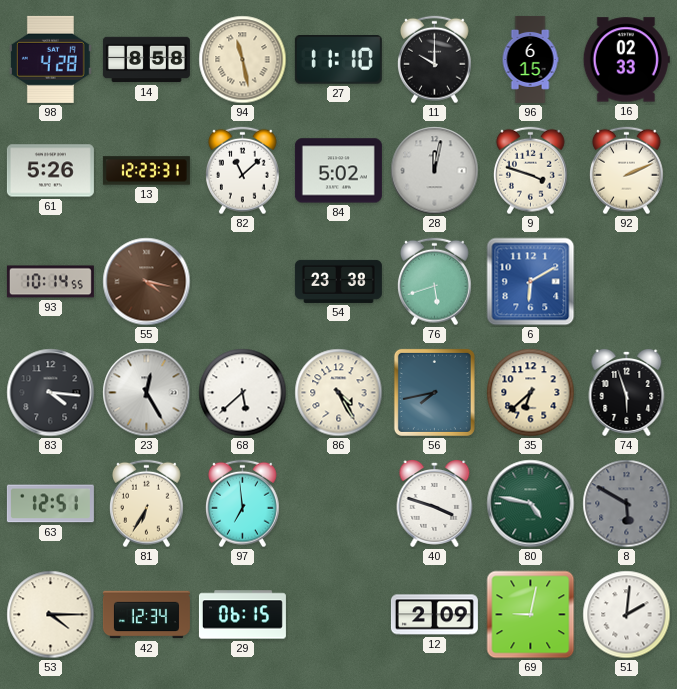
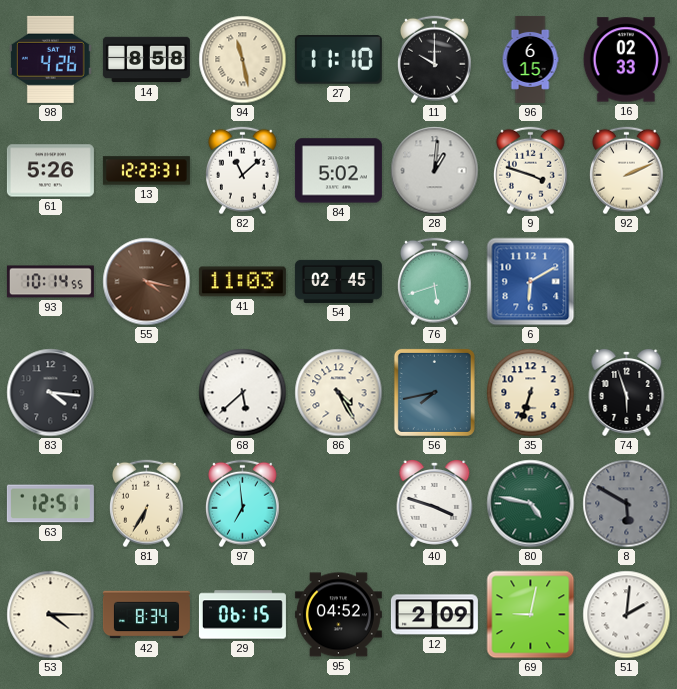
98: 4:28 -> 4:26
28: 12:02 -> 1:01
41: none -> 11:03
54: 23:38 -> 02:45
23: 12:25 -> none
35: 6:38 -> 6:33
42: 12:34 -> 8:34
95: none -> 04:52
